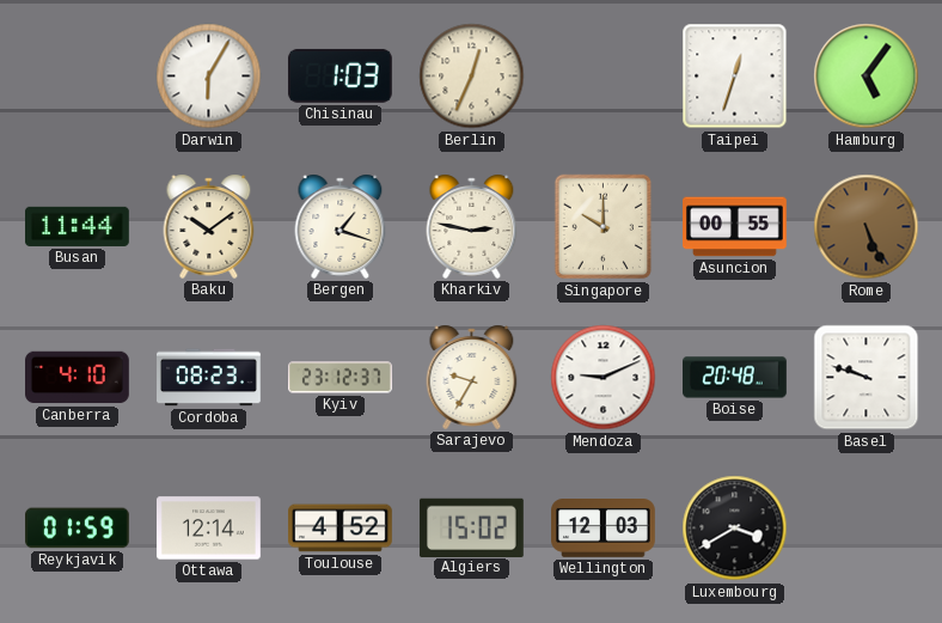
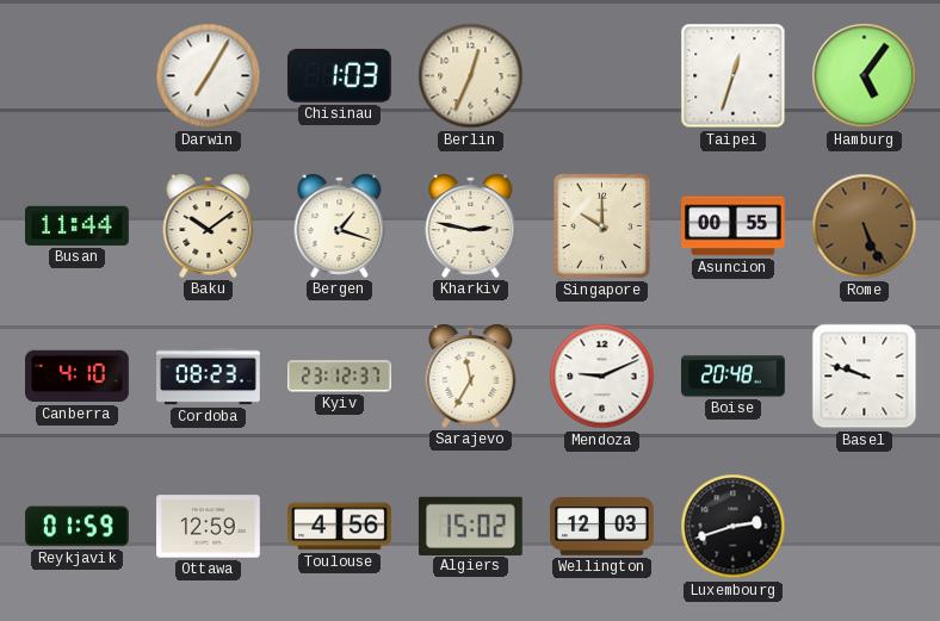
Darwin: 6:05 -> 7:05
Sarajevo: 9:35 -> 11:35
Ottawa: 12:14 -> 12:59
Toulouse: 4:52 -> 4:56
Luxembourg: 3:40 -> 2:42
